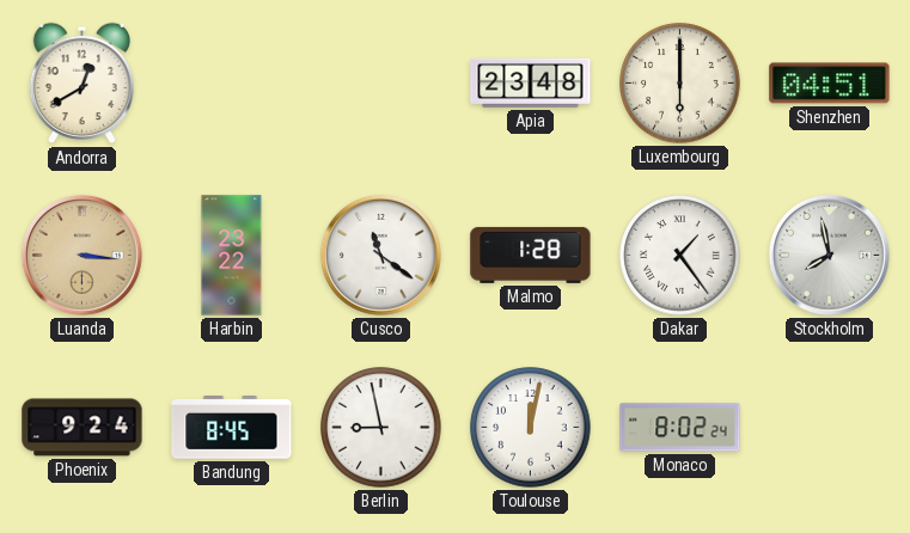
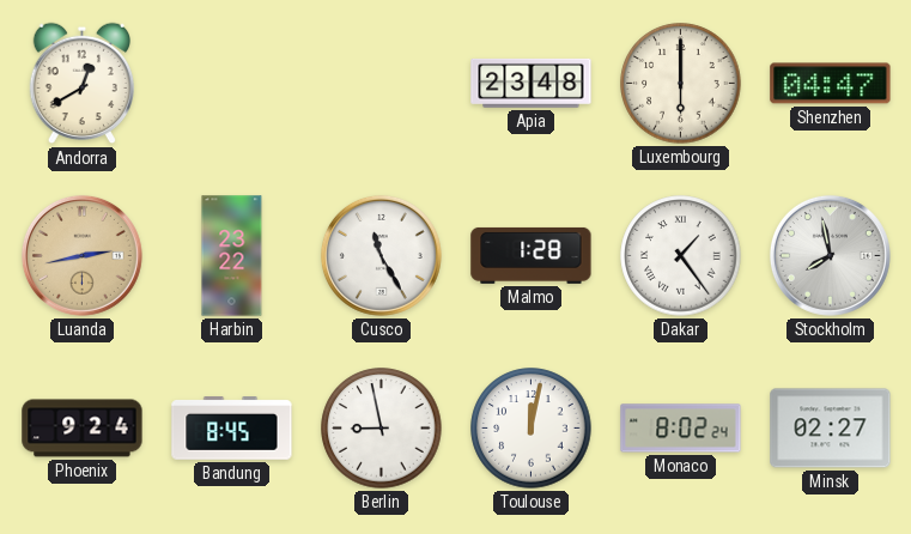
Shenzhen: 04:51 -> 04:47
Luanda: 3:16 -> 2:43
Cusco: 11:21 -> 11:25
Minsk: none -> 02:27
